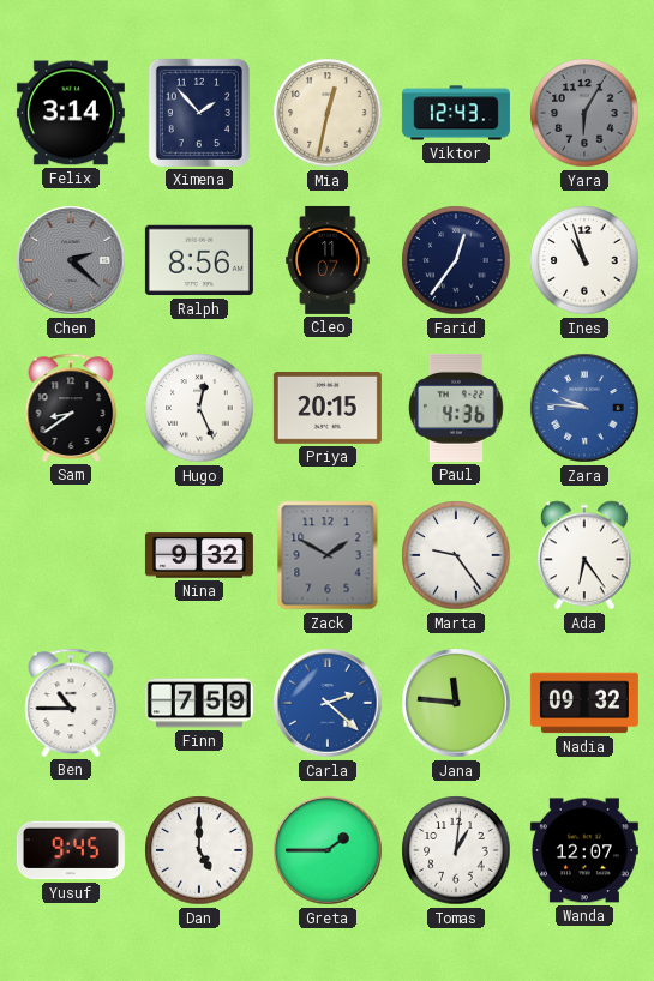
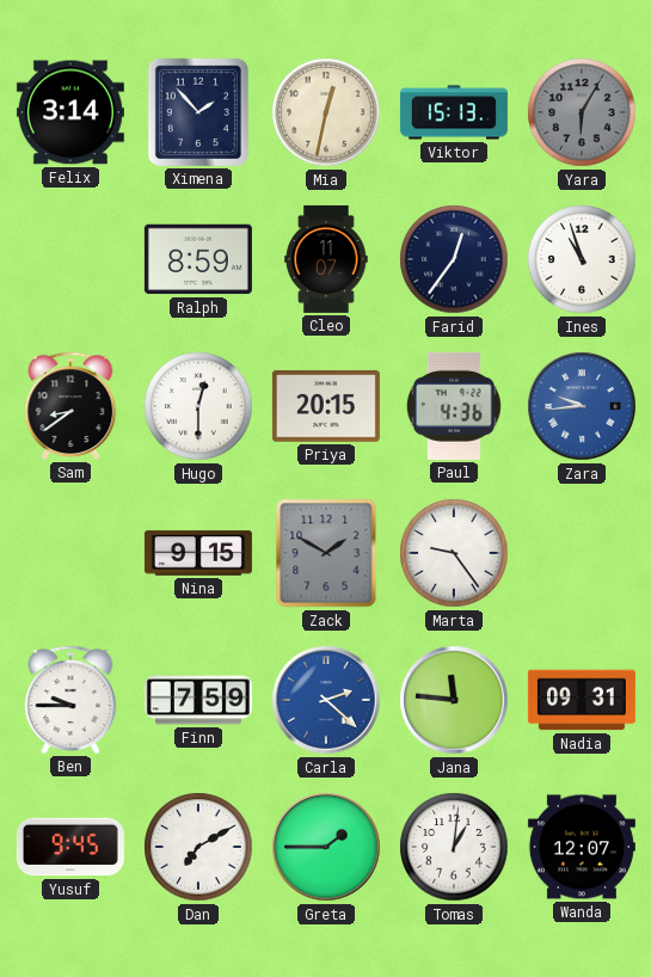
Viktor: 12:43 -> 15:13
Chen: 2:22 -> none
Ralph: 8:56 -> 8:59
Hugo: 12:26 -> 12:30
Zara: 9:46 -> 9:44
Nina: 9:32 -> 9:15
Ada: 6:24 -> none
Ben: 10:45 -> 9:45
Nadia: 09:32 -> 09:31
Dan: 5:00 -> 7:10
